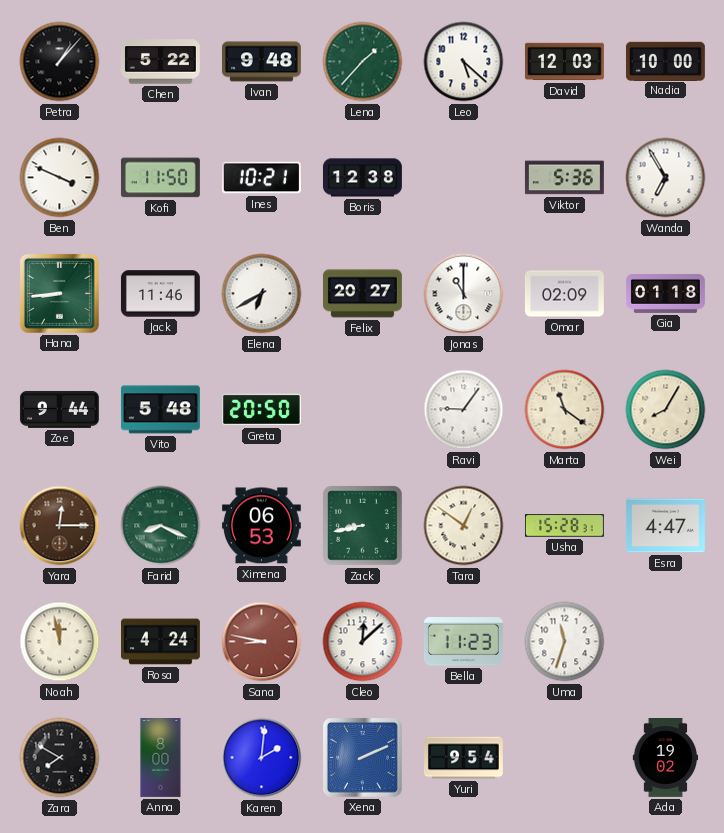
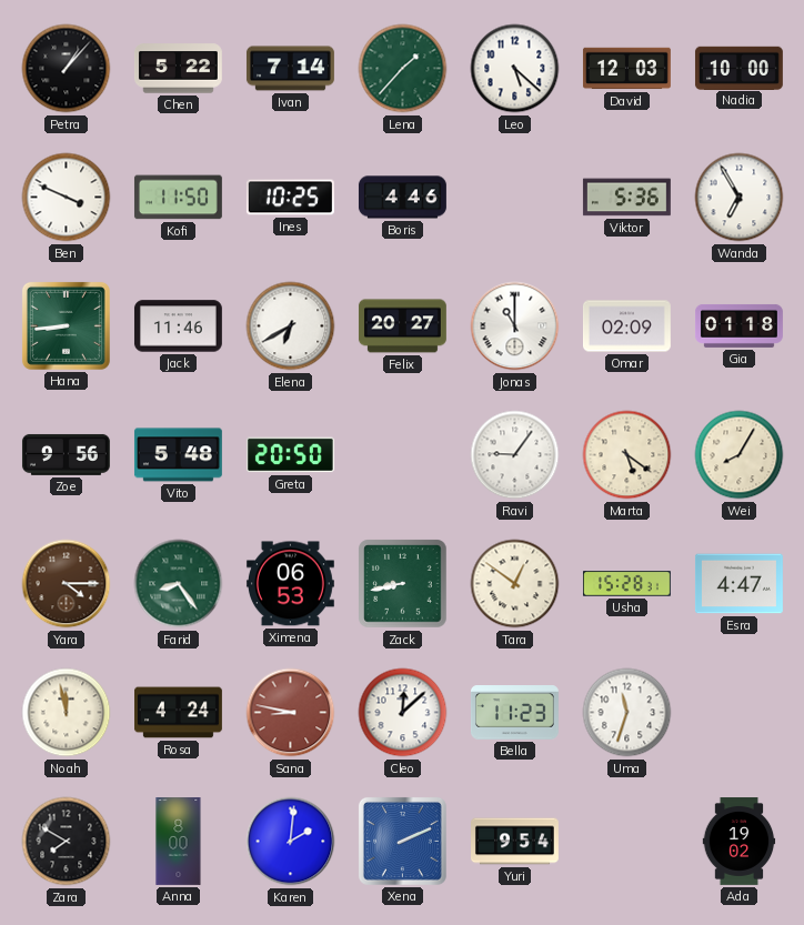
Ivan: 9:48 -> 7:14
Ines: 10:21 -> 10:25
Boris: 12:38 -> 4:46
Zoe: 9:44 -> 9:56
Marta: 11:21 -> 5:21
Yara: 12:15 -> 4:15
Farid: 8:19 -> 8:24
